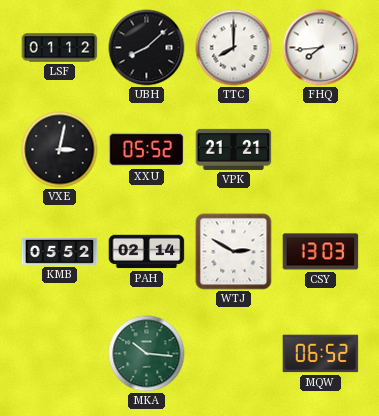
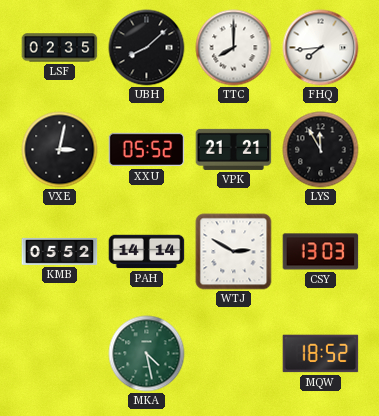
LSF: 01:12 -> 02:35
LYS: none -> 11:55
PAH: 02:14 -> 14:14
MKA: 10:16 -> 4:28
MQW: 06:52 -> 18:52
